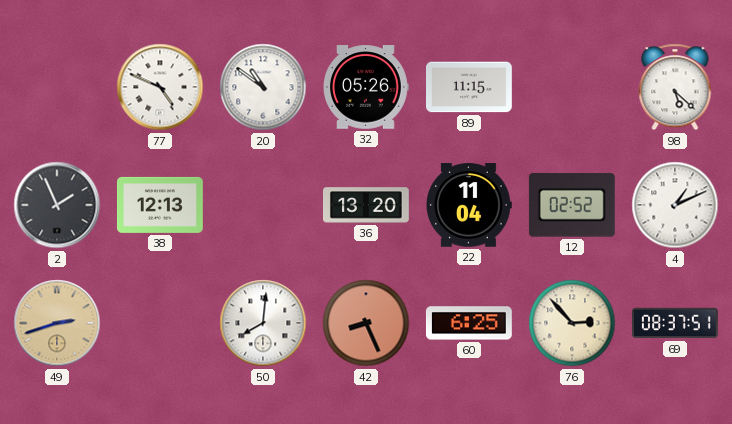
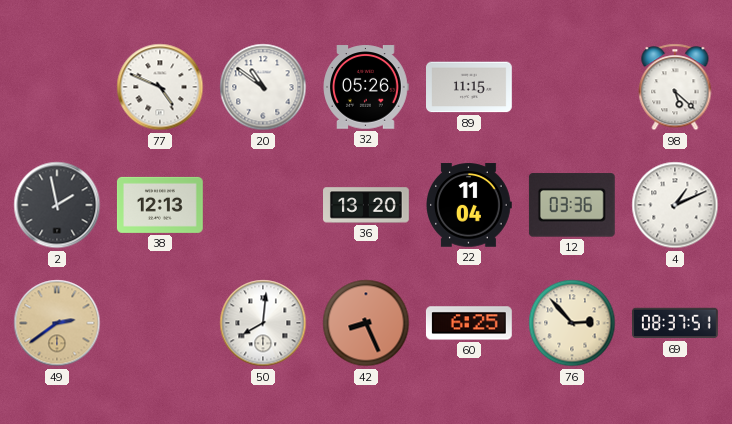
2: 1:56 -> 1:58
12: 02:52 -> 03:36
49: 2:42 -> 2:39
